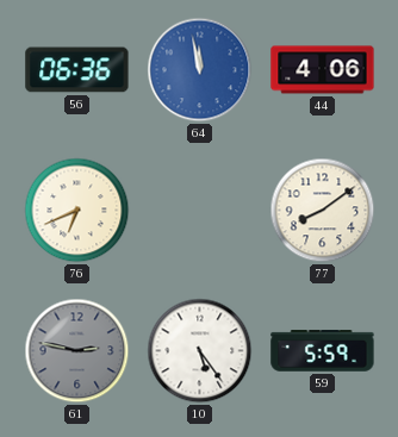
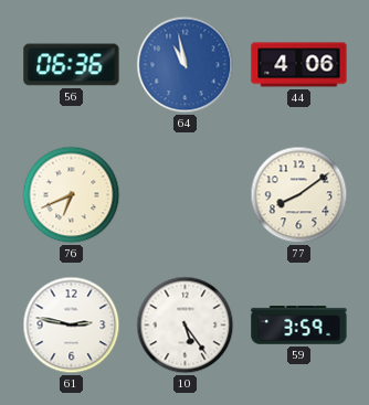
64: 11:58 -> 10:58
61 dial: grey -> white
59: 5:59 -> 3:59
